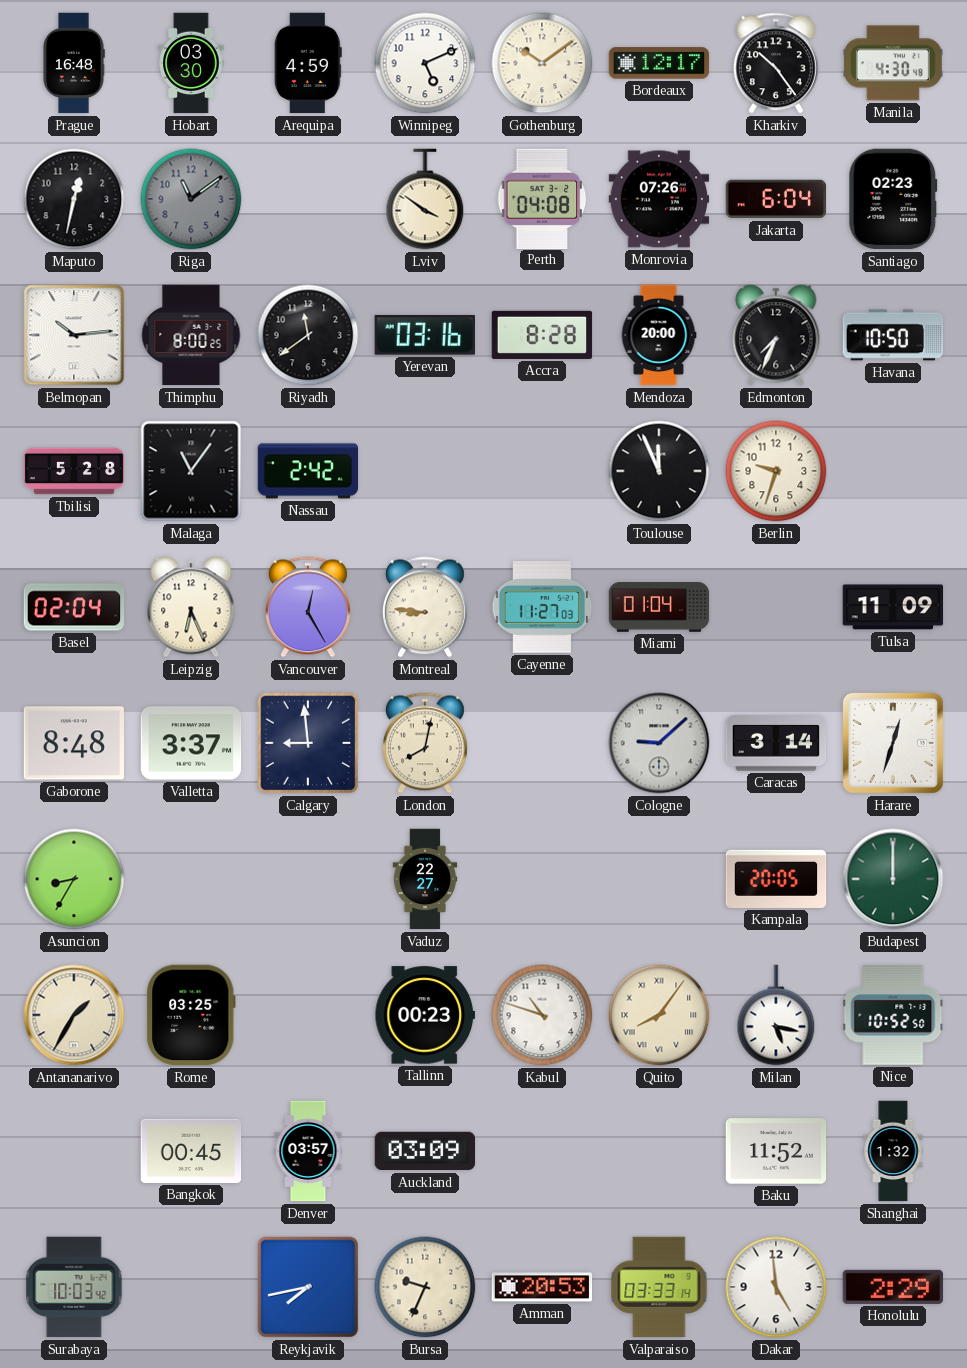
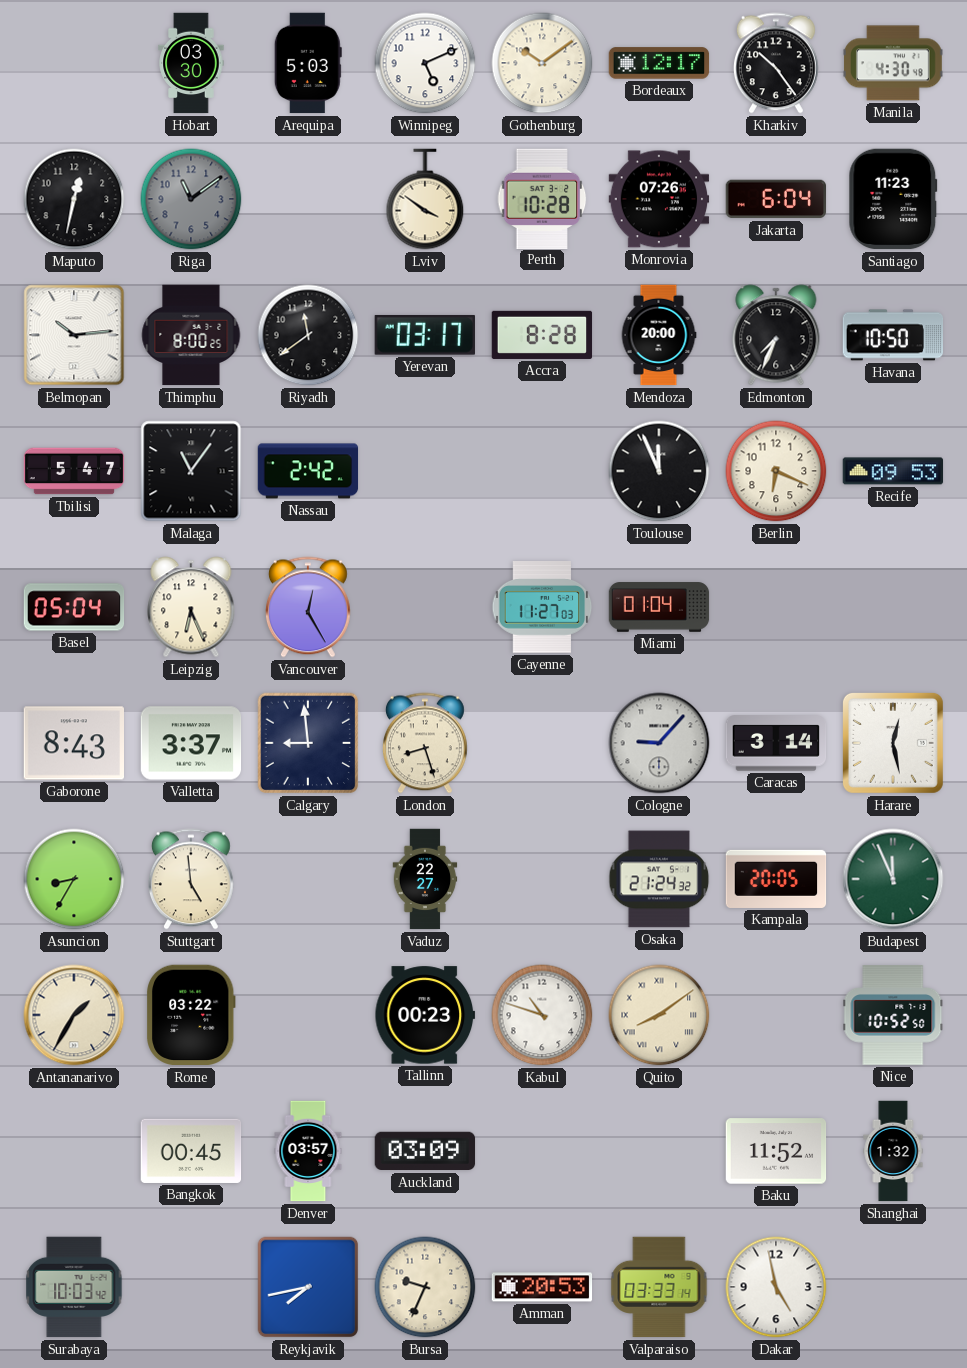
Prague: 16:48 -> none
Arequipa: 4:59 -> 5:03
Perth: 04:08 -> 10:28
Santiago: 02:23 -> 11:23
Yerevan: 03:16 -> 03:17
Tbilisi: 5:28 -> 5:47
Berlin: 9:33 -> 6:19
Recife: none -> 09:53
Basel: 02:04 -> 05:04
Montreal: 8:46 -> none
Tulsa: 11:09 -> none
Gaborone: 8:48 -> 8:43
London: 8:02 -> 8:27
Cologne: 9:08 -> 9:07
Harare: 12:33 -> 12:28
Stuttgart: none -> 4:59
Osaka: none -> 21:24
Budapest: 12:00 -> 11:56
Rome: 03:25 -> 03:22
Quito: 8:06 -> 8:09
Milan: 5:17 -> none
Dakar: 4:59 -> 4:58
Honolulu: 2:29 -> none
